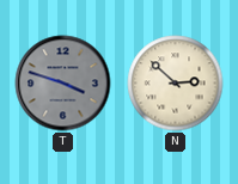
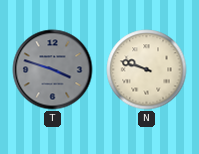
N: 2:52 -> 9:48
